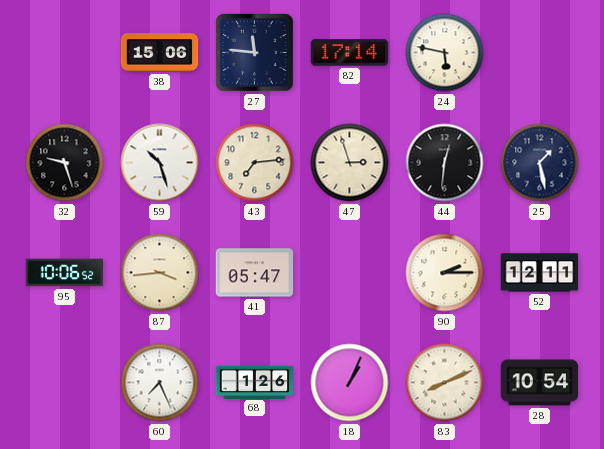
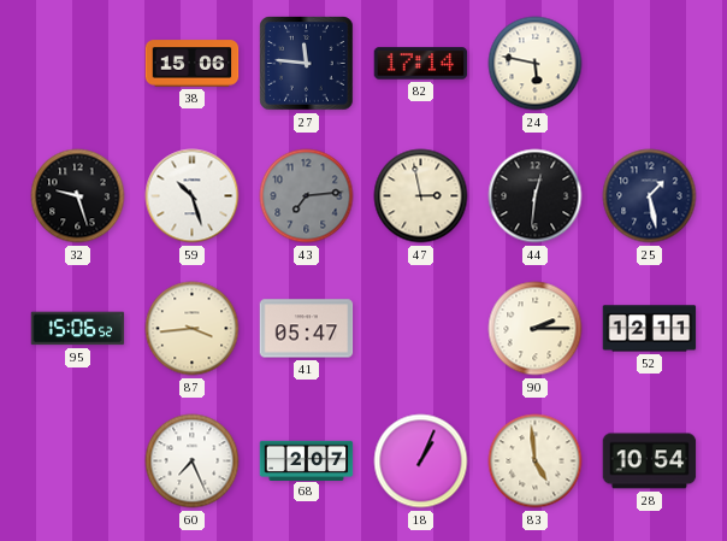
43 dial: cream -> grey
47: 2:57 -> 2:58
95: 10:06 -> 15:06
68: 1:26 -> 2:07
83: 8:11 -> 4:59
